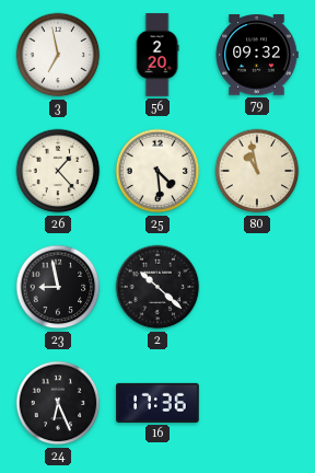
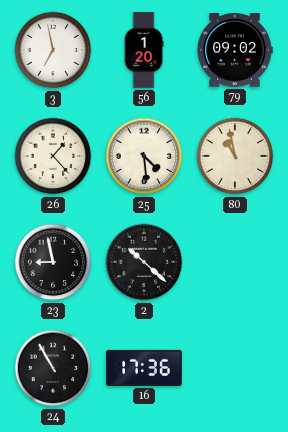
56: 2:20 -> 1:20
79: 09:32 -> 09:02
24: 6:26 -> 10:55
